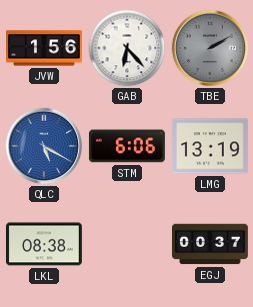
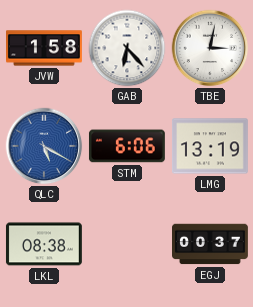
JVW: 1:56 -> 1:58
TBE: 2:10 -> 3:02
TBE dial: grey -> white
